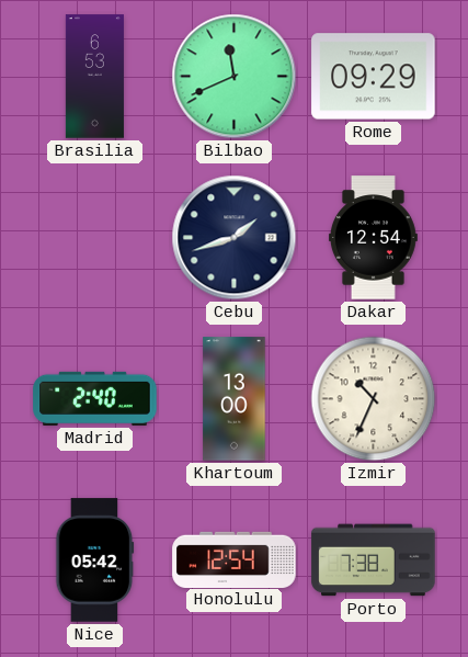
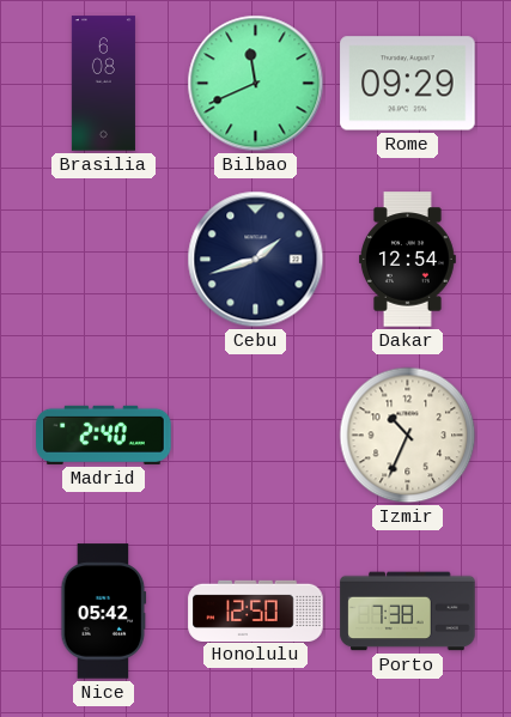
Brasilia: 6:53 -> 6:08
Khartoum: 13:00 -> none
Honolulu: 12:54 -> 12:50
